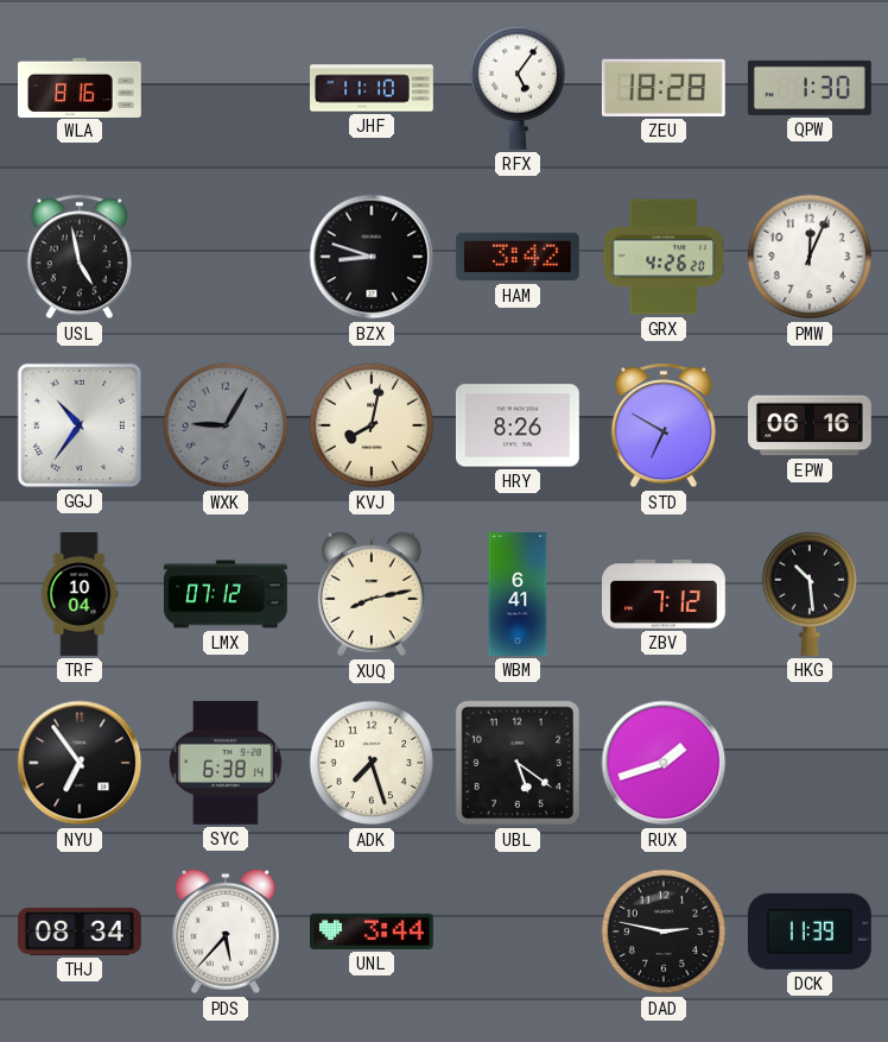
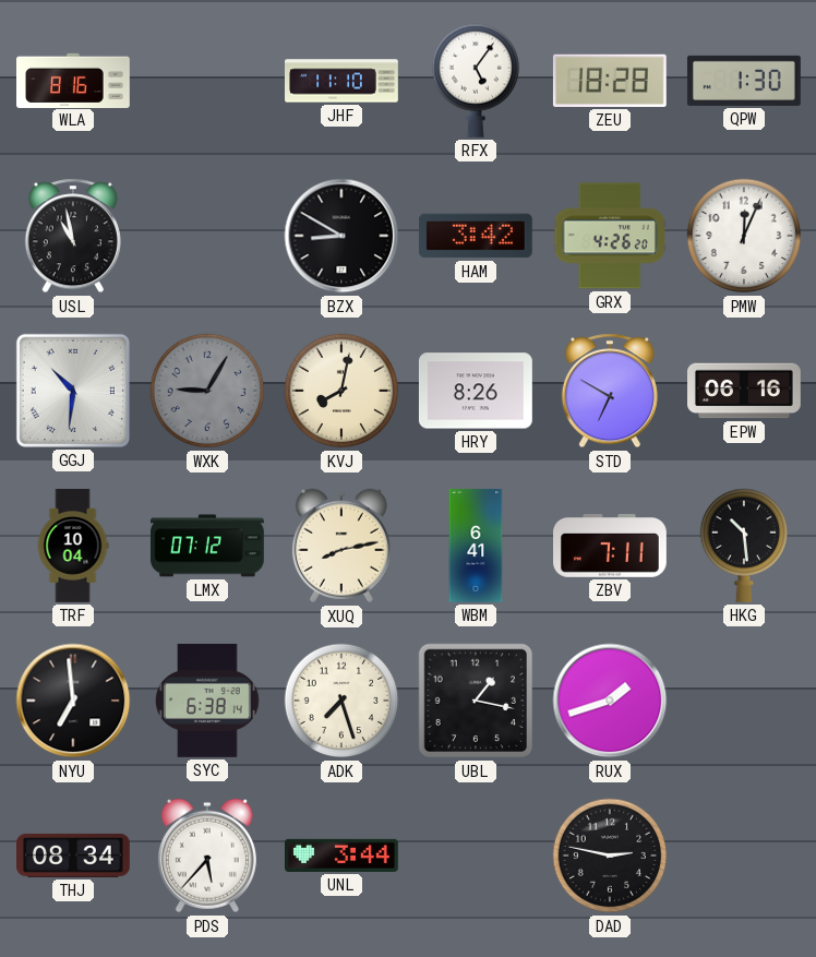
USL: 4:58 -> 10:58
BZX: 8:48 -> 8:50
GGJ: 10:36 -> 10:31
ZBV: 7:12 -> 7:11
NYU: 6:54 -> 6:59
UBL: 5:21 -> 1:17
DCK: 11:39 -> none
